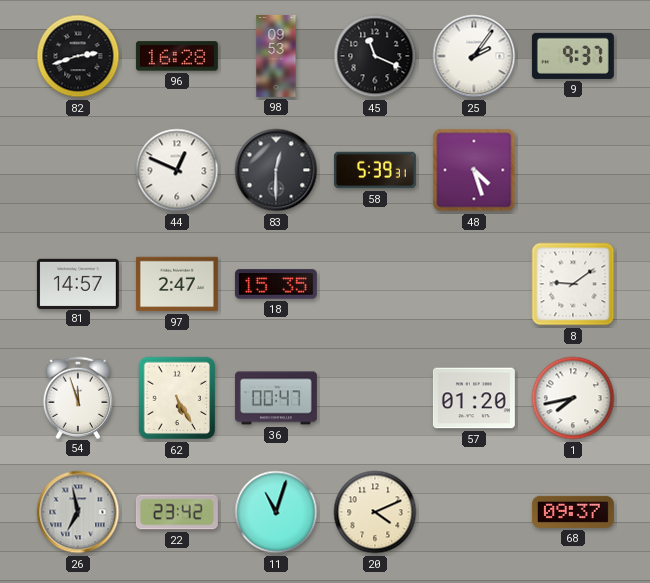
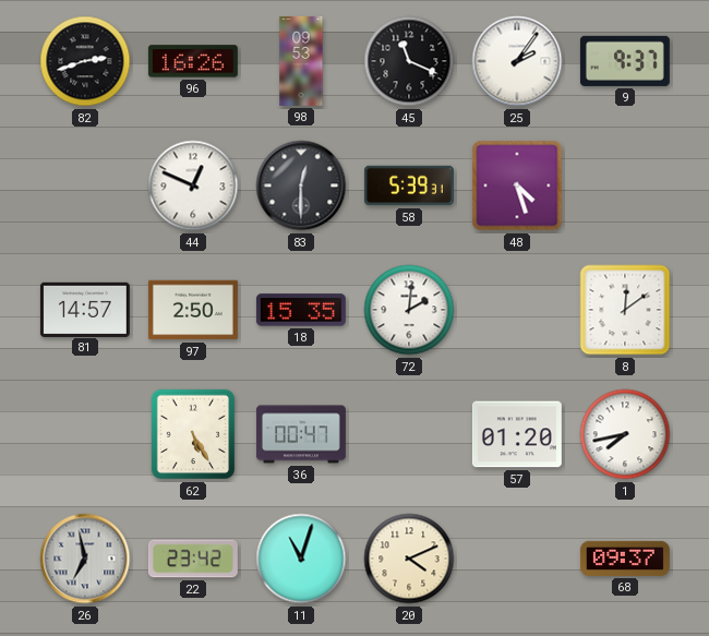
96: 16:28 -> 16:26
97: 2:47 -> 2:50
72: none -> 2:01
8: 9:09 -> 12:09
54: 11:57 -> none
